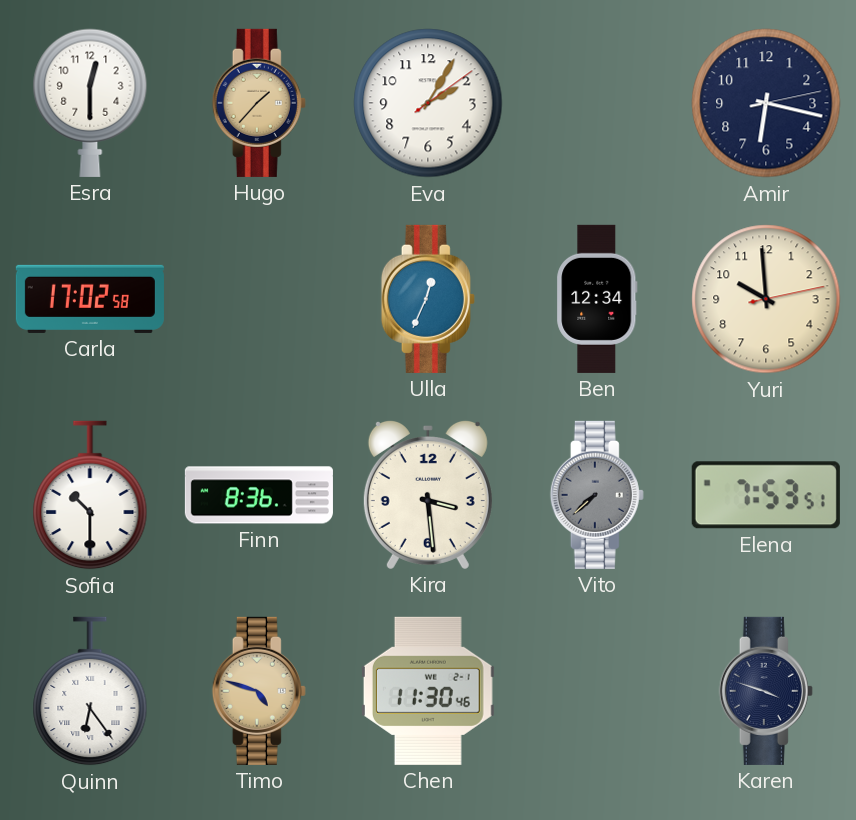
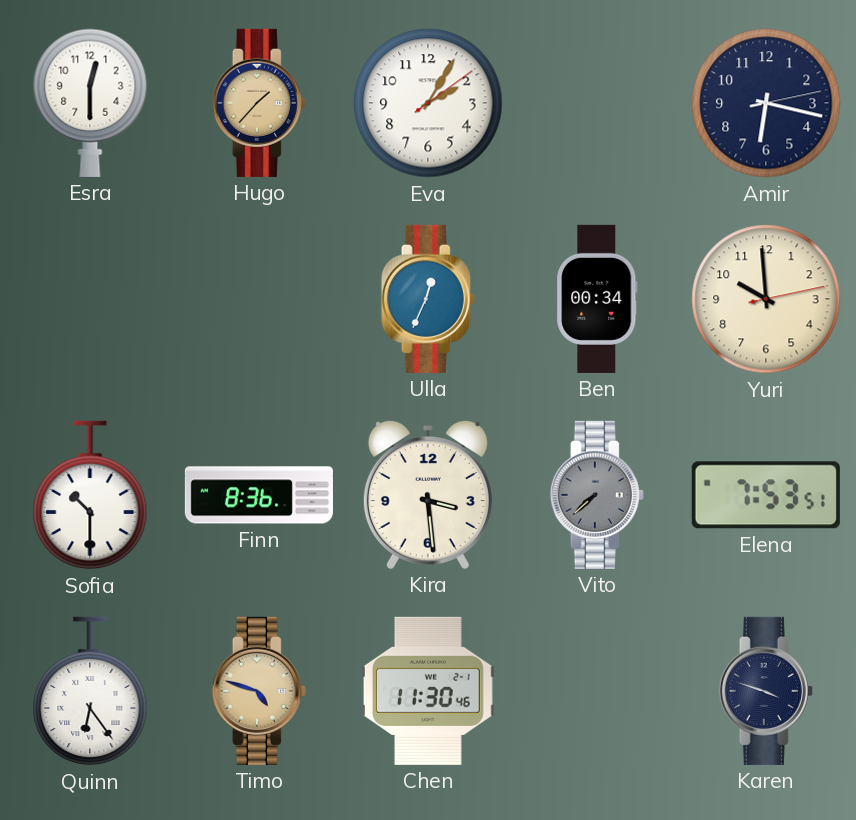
Carla: 17:02 -> none
Ben: 12:34 -> 00:34
